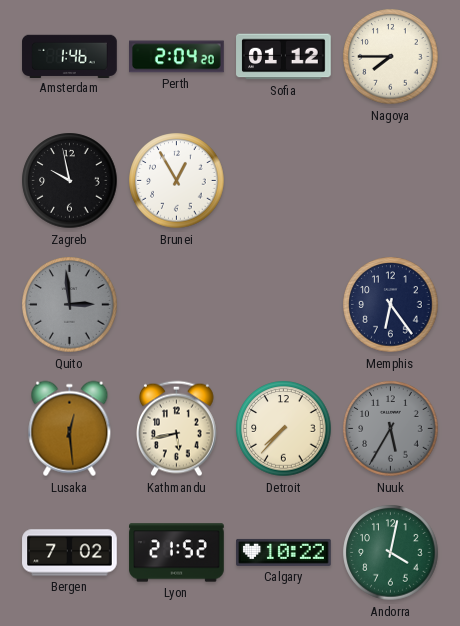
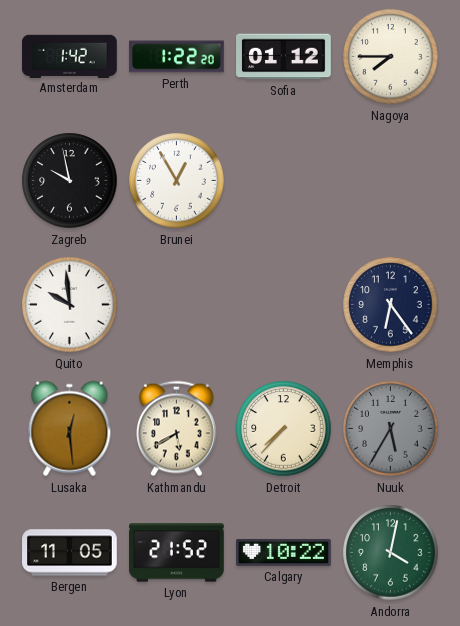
Amsterdam: 1:46 -> 1:42
Perth: 2:04 -> 1:22
Quito: 2:59 -> 9:59
Quito dial: grey -> white
Kathmandu: 5:43 -> 5:40
Bergen: 7:02 -> 11:05
